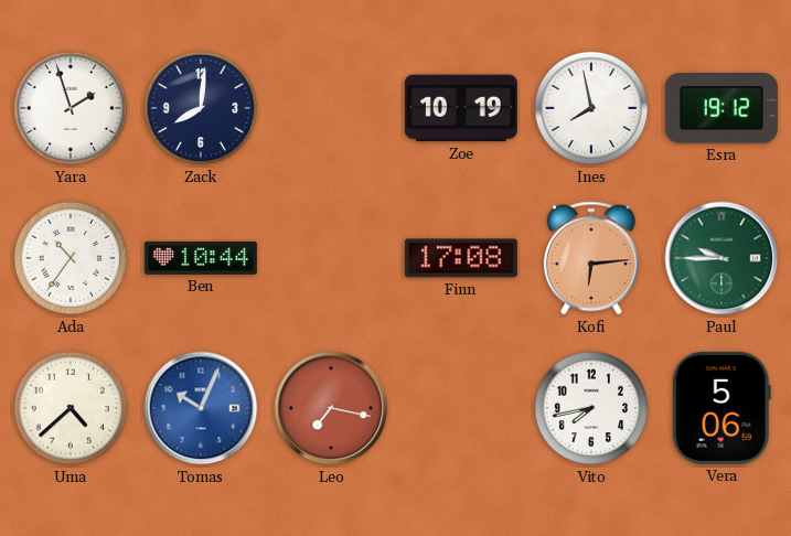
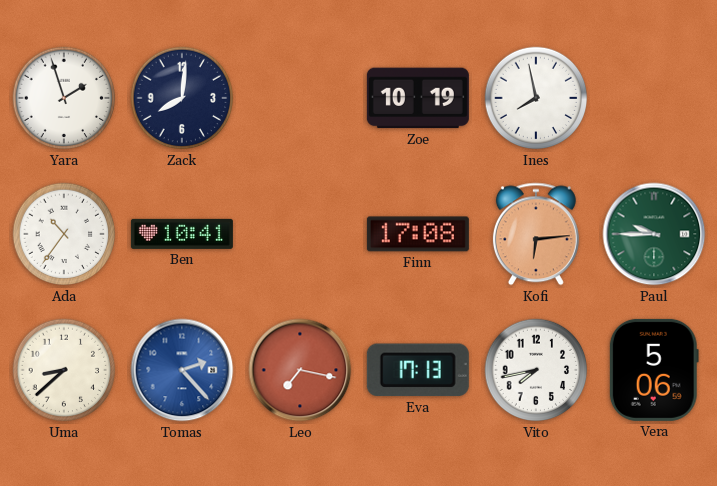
Esra: 19:12 -> none
Ben: 10:44 -> 10:41
Uma: 4:38 -> 8:38
Tomas: 10:04 -> 2:23
Eva: none -> 17:13
